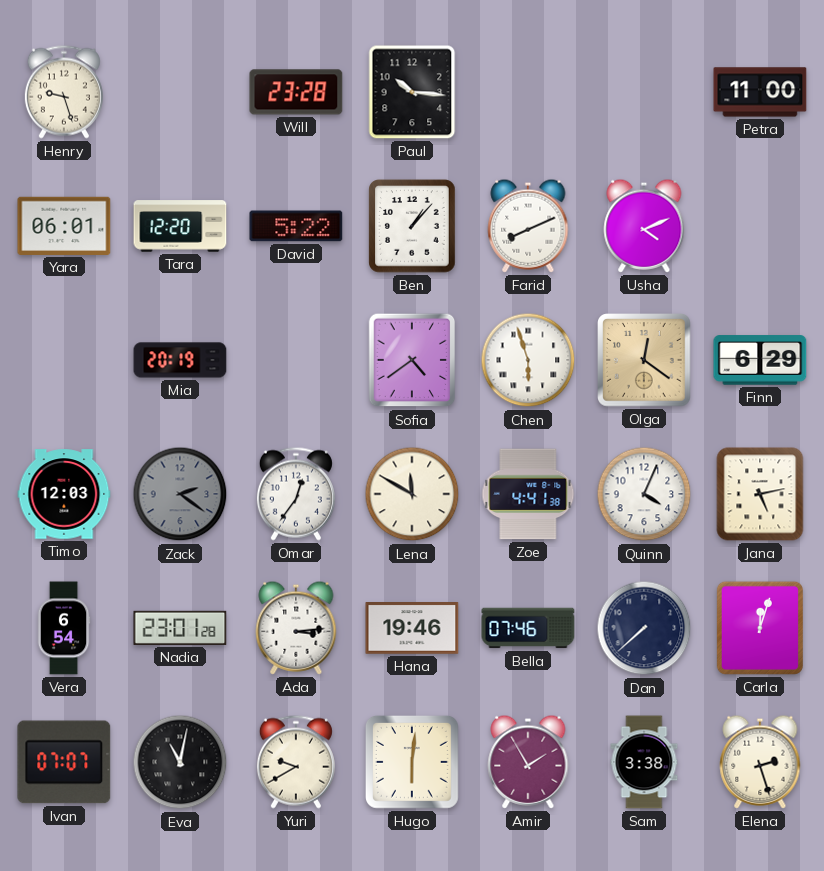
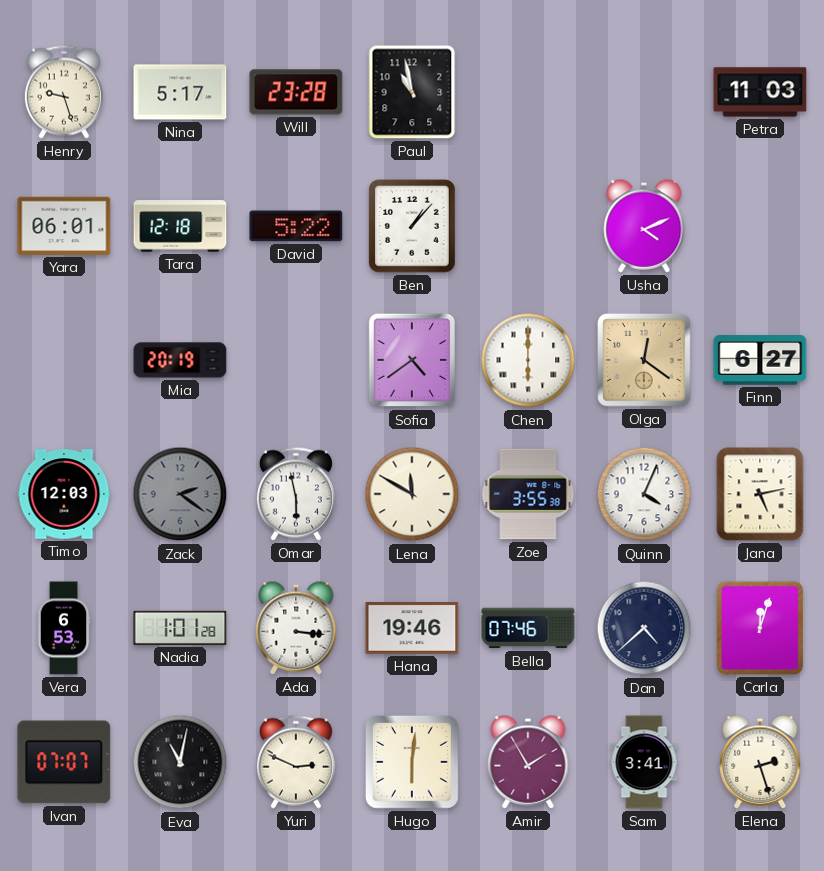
Nina: none -> 5:17
Paul: 10:16 -> 10:58
Petra: 11:00 -> 11:03
Tara: 12:20 -> 12:18
Farid: 8:11 -> none
Chen: 5:57 -> 6:00
Finn: 6:29 -> 6:27
Omar: 12:36 -> 5:58
Zoe: 4:41 -> 3:55
Vera: 6:54 -> 6:53
Nadia: 23:01 -> 1:01
Ada: 3:14 -> 3:16
Dan: 7:38 -> 4:38
Yuri: 9:40 -> 2:49
Sam: 3:38 -> 3:41
